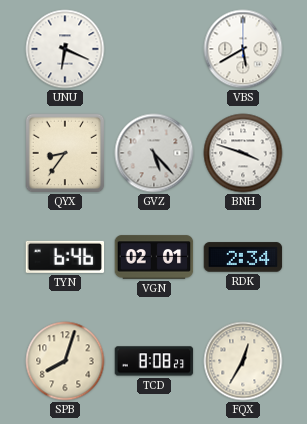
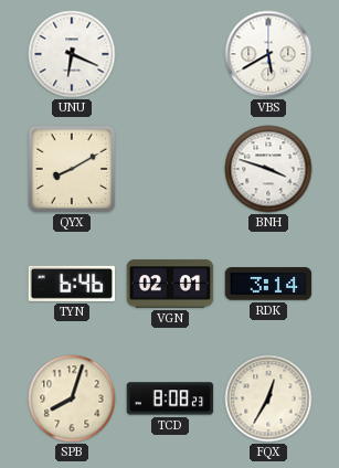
QYX: 8:36 -> 8:10
GVZ: 5:23 -> none
RDK: 2:34 -> 3:14
